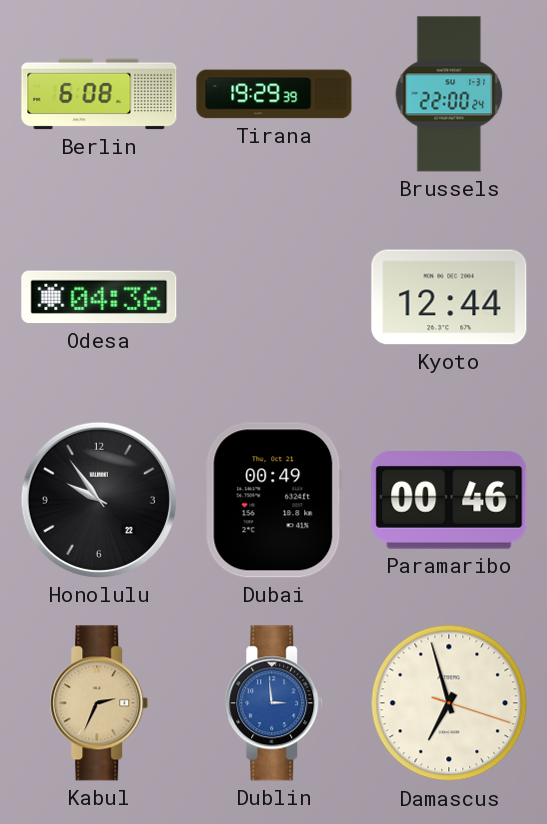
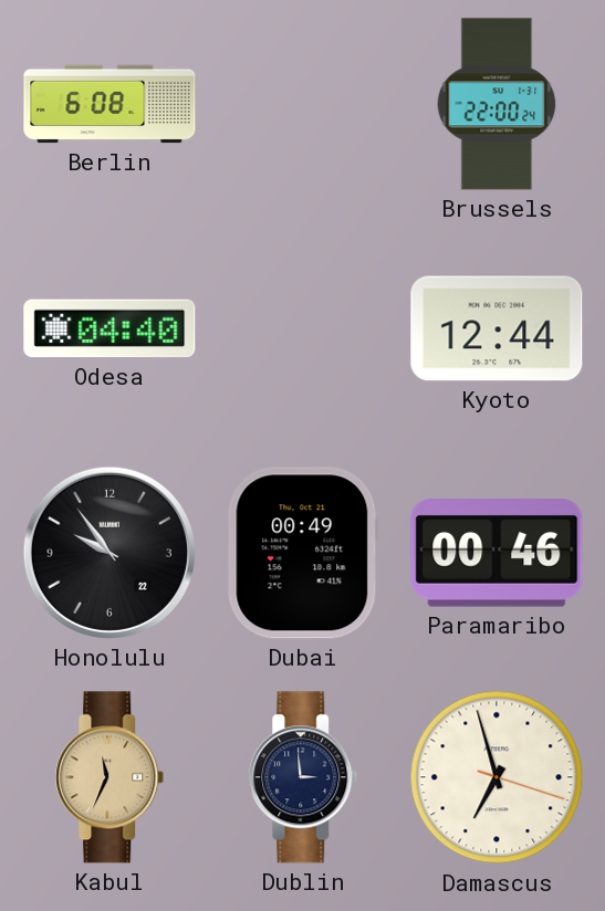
Tirana: 19:29 -> none
Odesa: 04:36 -> 04:40
Kabul: 2:34 -> 11:34
Dublin dial: blue -> navy
